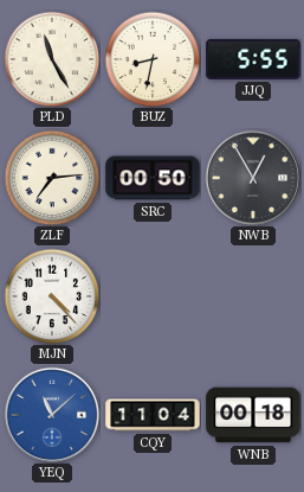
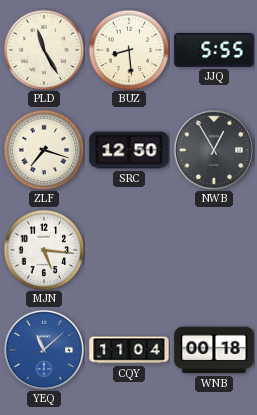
BUZ: 8:32 -> 8:29
ZLF: 7:14 -> 7:18
SRC: 00:50 -> 12:50
MJN: 4:23 -> 5:16
